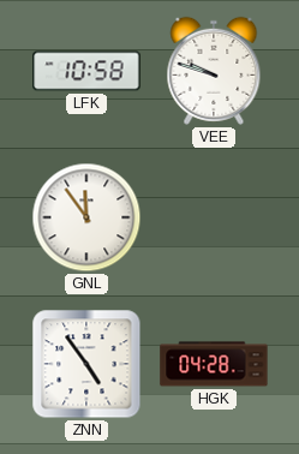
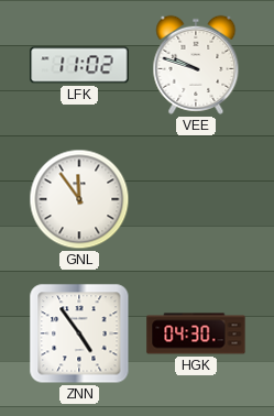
LFK: 10:58 -> 11:02
HGK: 04:28 -> 04:30
